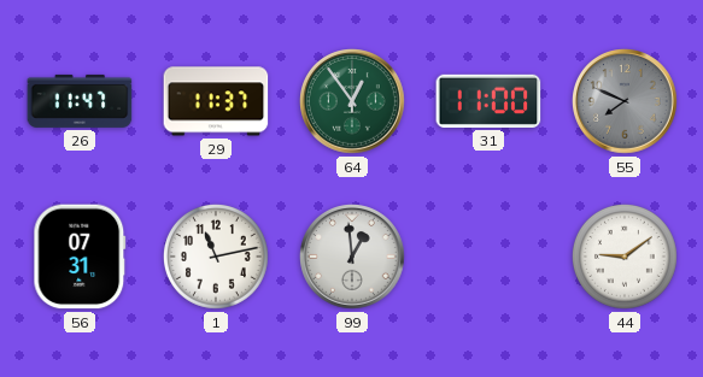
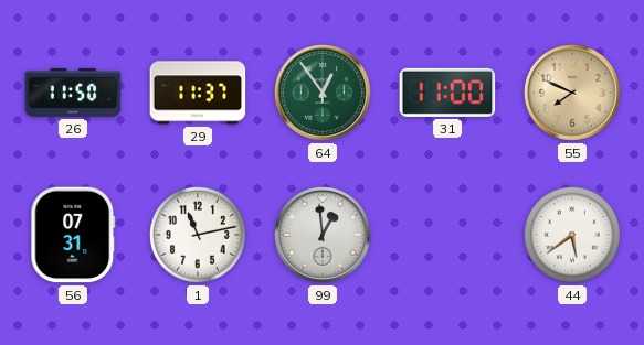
26: 11:47 -> 11:50
55 dial: grey -> champagne
44: 9:09 -> 5:39
